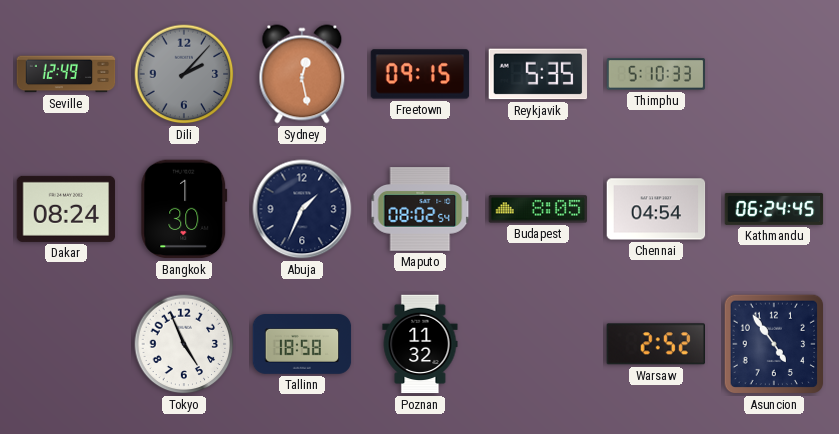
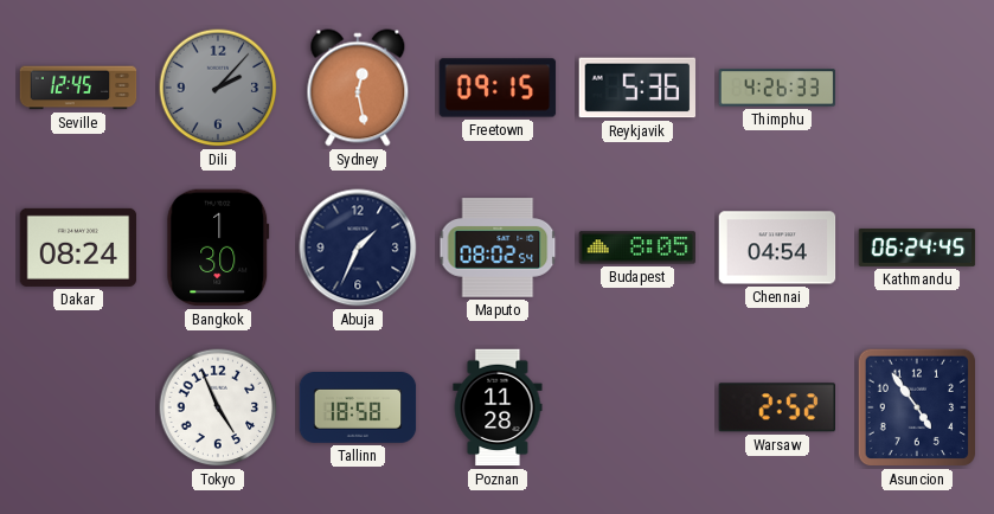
Seville: 12:49 -> 12:45
Reykjavik: 5:35 -> 5:36
Thimphu: 5:10 -> 4:26
Poznan: 11:32 -> 11:28
